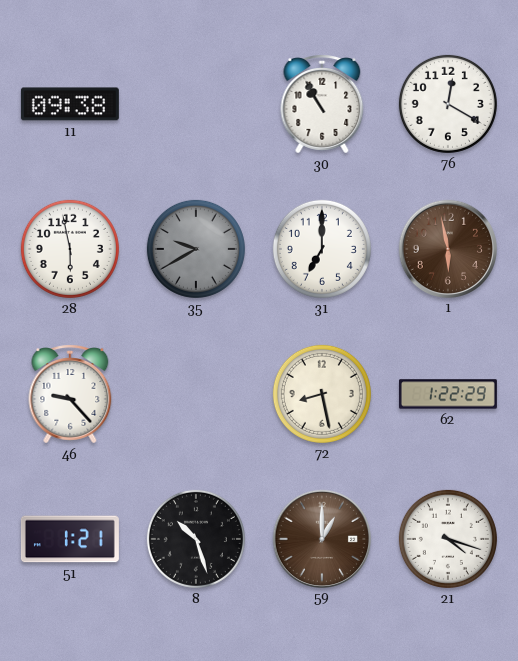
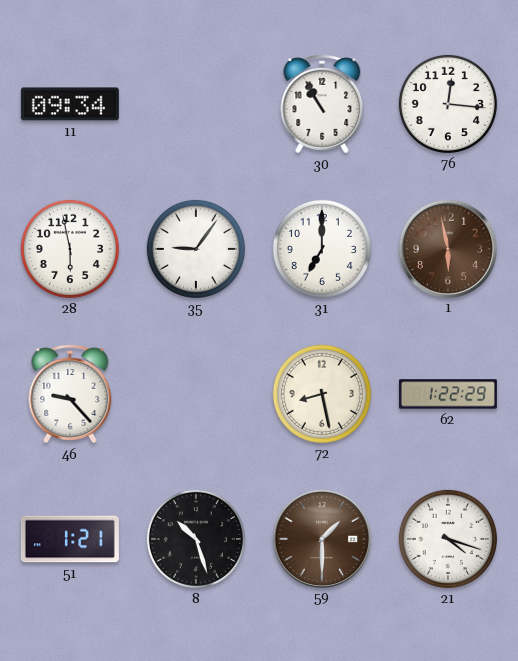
11: 09:38 -> 09:34
76: 12:20 -> 12:16
35: 9:40 -> 9:06
35 dial: grey -> white
59: 1:00 -> 1:30
